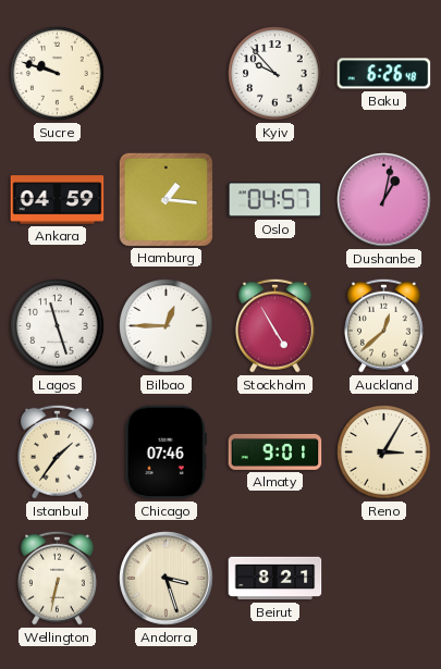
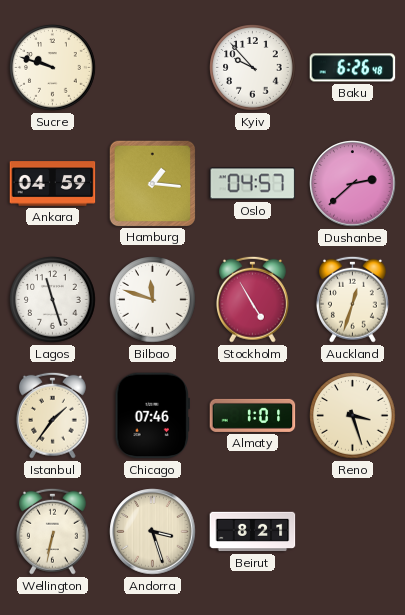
Dushanbe: 1:02 -> 2:38
Bilbao: 12:45 -> 11:48
Auckland: 12:38 -> 12:33
Almaty: 9:01 -> 1:01
Reno: 3:05 -> 3:27
